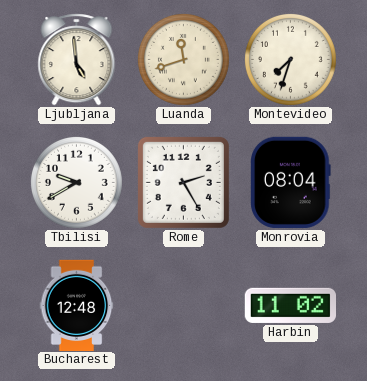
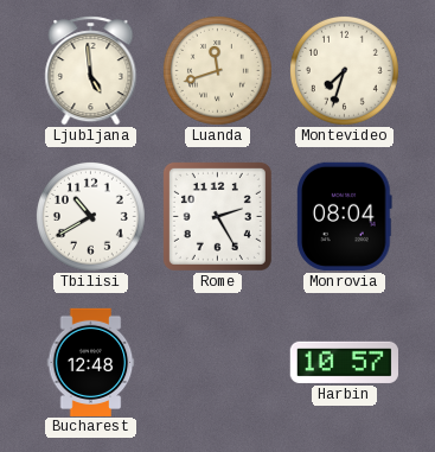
Tbilisi: 9:40 -> 10:40
Harbin: 11:02 -> 10:57
